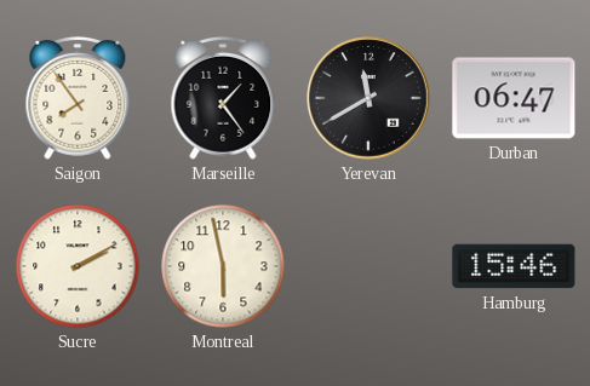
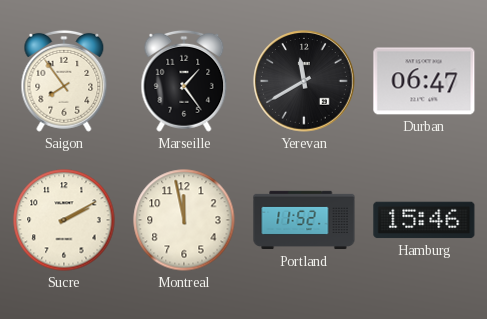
Montreal: 5:58 -> 11:58
Portland: none -> 11:52
